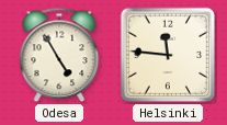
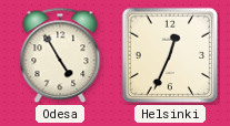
Helsinki: 11:46 -> 12:34
